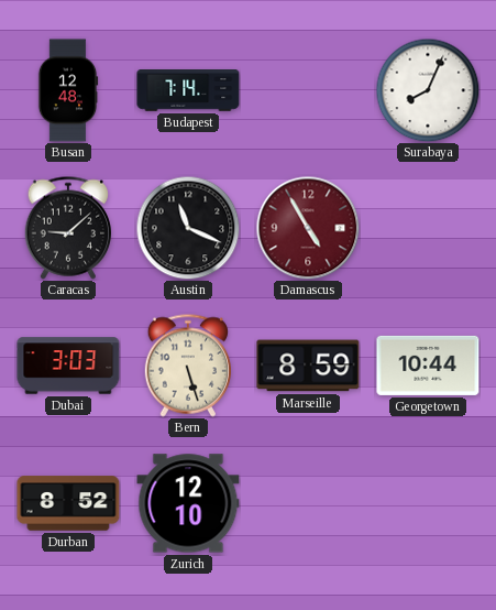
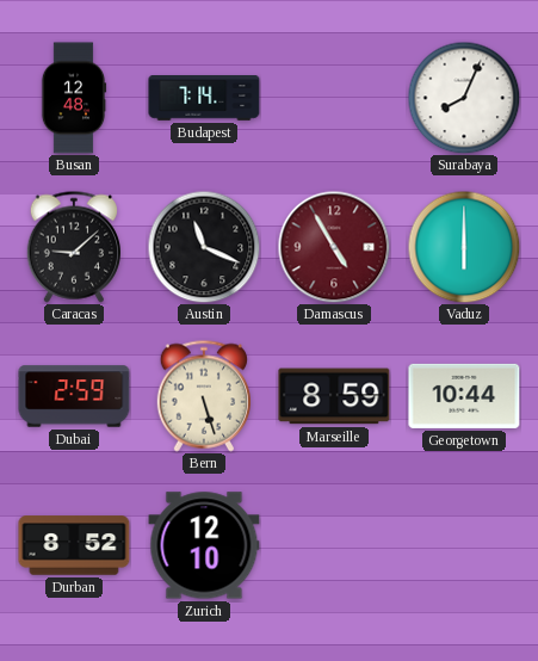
Vaduz: none -> 6:00
Dubai: 3:03 -> 2:59
